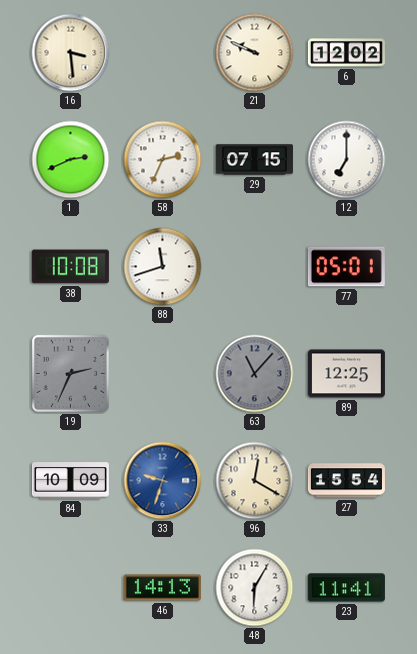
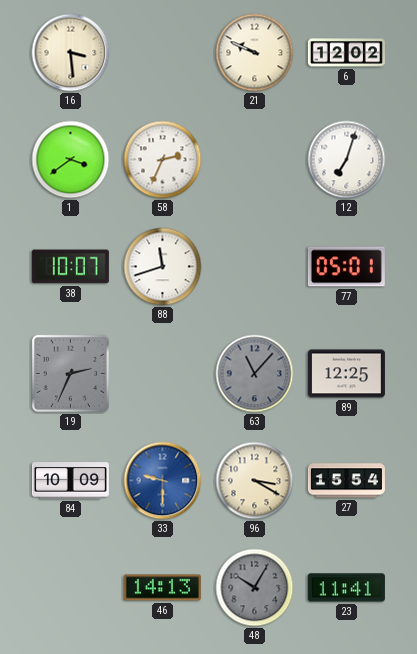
1: 2:41 -> 3:39
29: 07:15 -> none
12: 7:00 -> 7:03
38: 10:08 -> 10:07
33: 9:33 -> 9:30
96: 12:20 -> 3:20
48: 6:05 -> 10:05
48 dial: white -> grey
